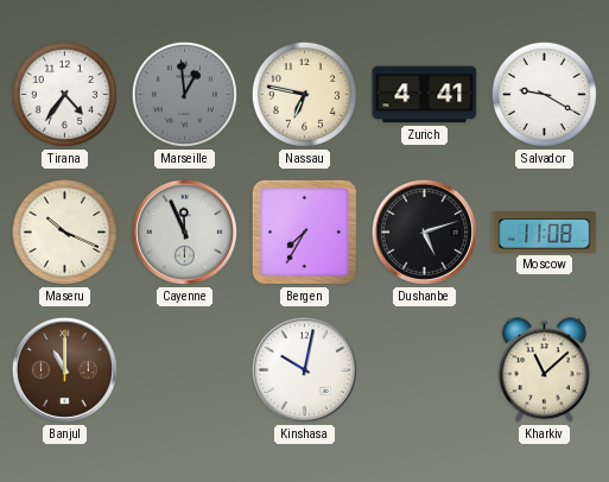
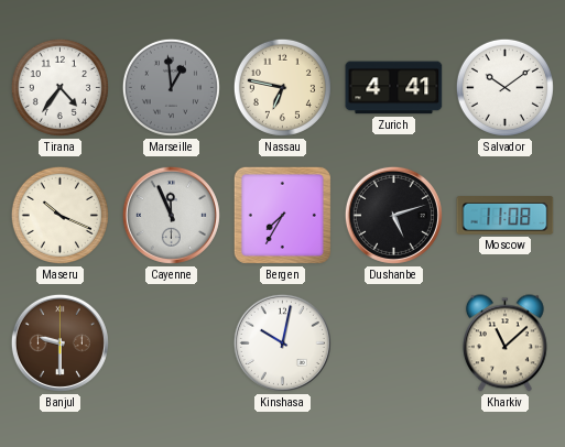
Salvador: 9:20 -> 10:09
Banjul: 11:00 -> 9:30
